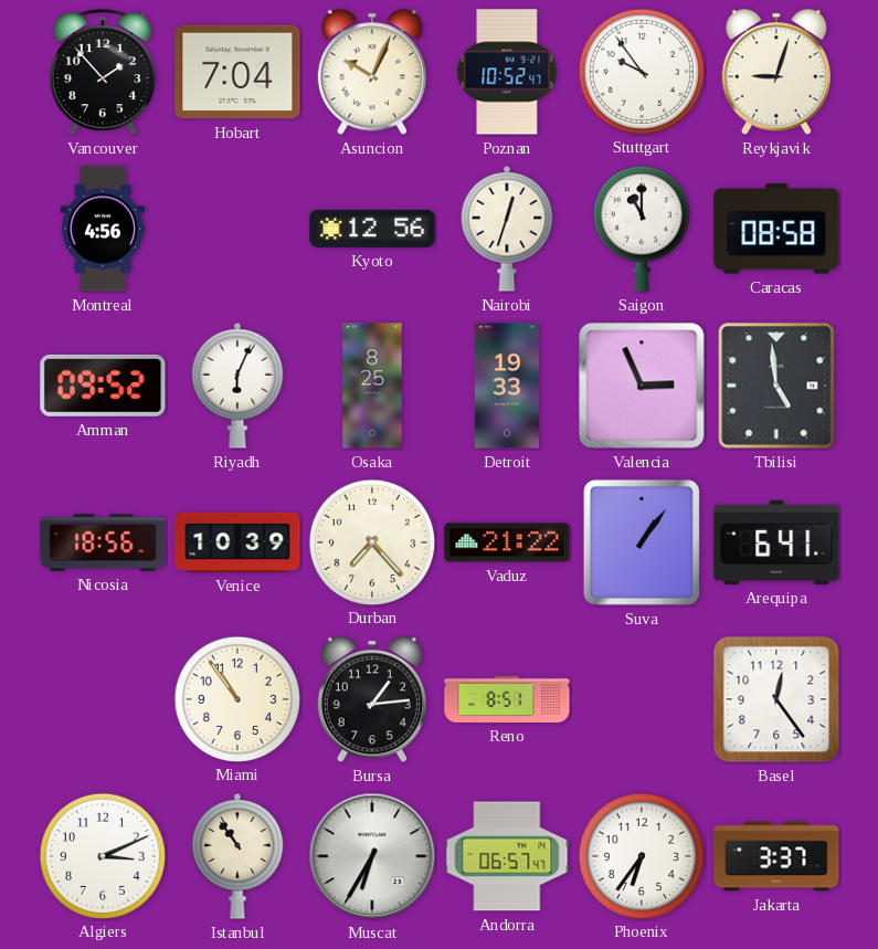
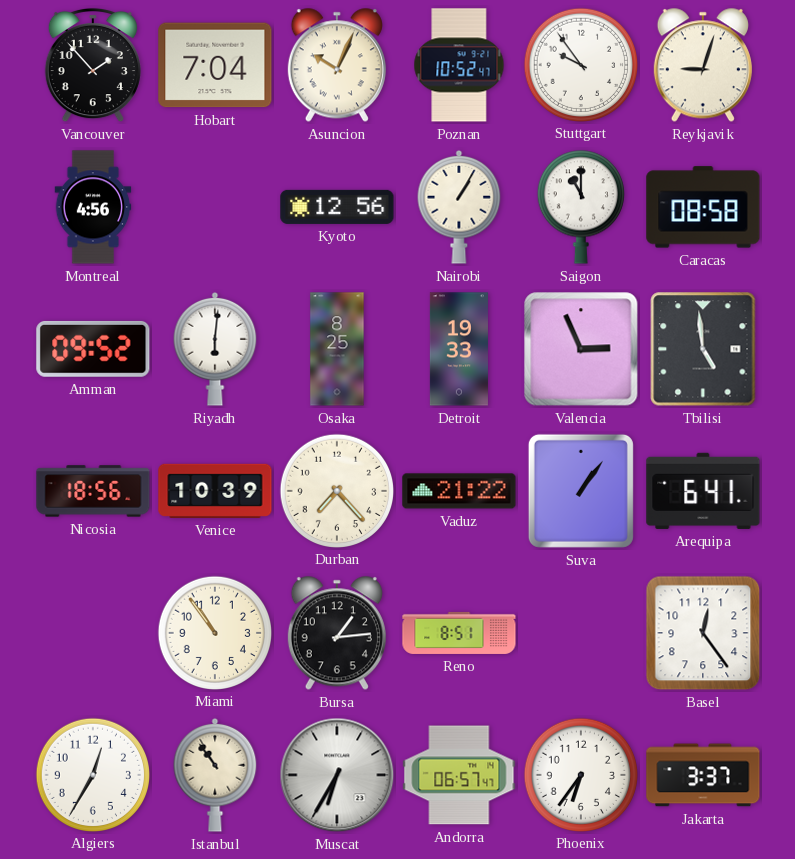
Nairobi: 12:33 -> 1:05
Riyadh: 6:04 -> 6:01
Algiers: 3:11 -> 12:35
